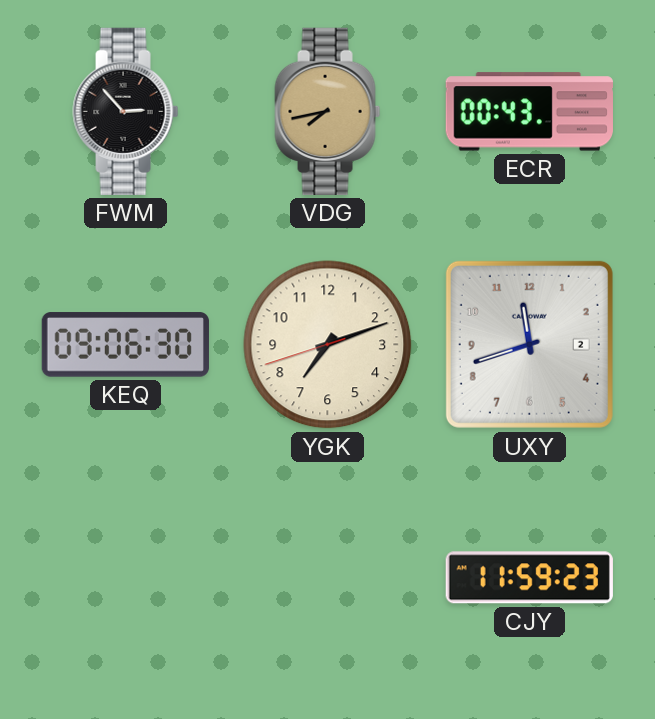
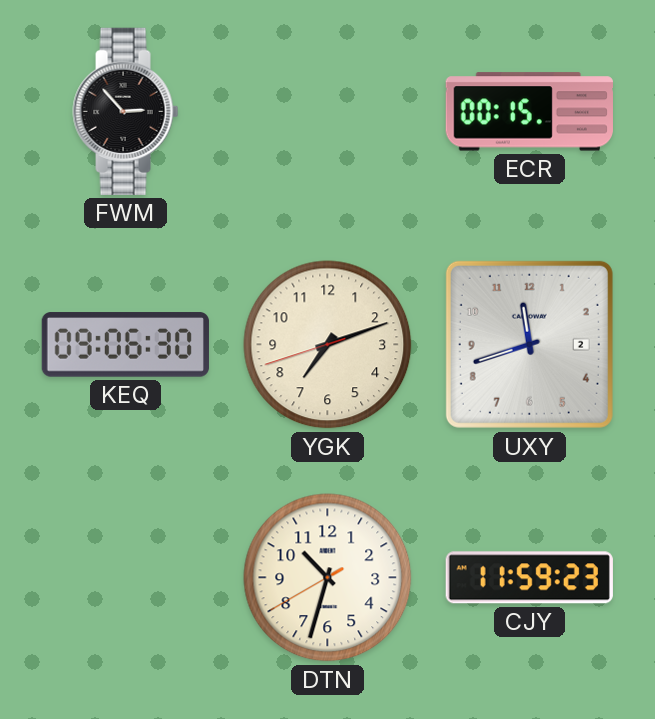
VDG: 7:43 -> none
ECR: 00:43 -> 00:15
DTN: none -> 10:32
